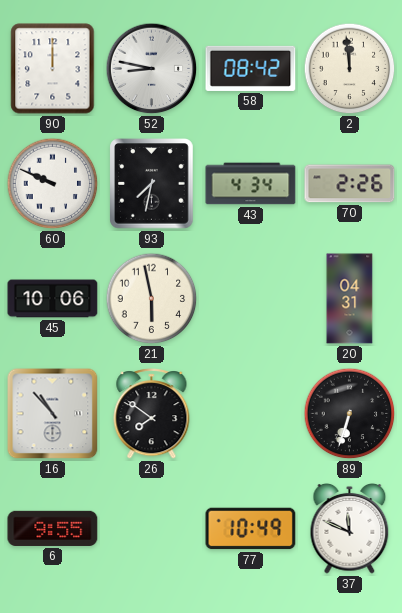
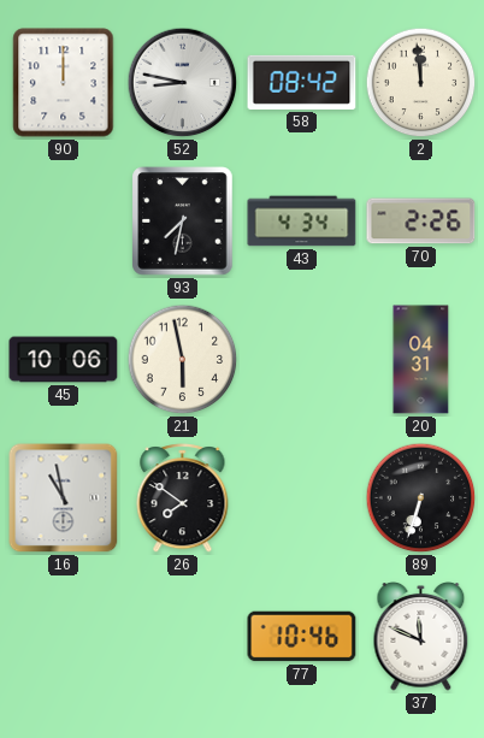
60: 9:49 -> none
16: 10:53 -> 10:58
6: 9:55 -> none
77: 10:49 -> 10:46
